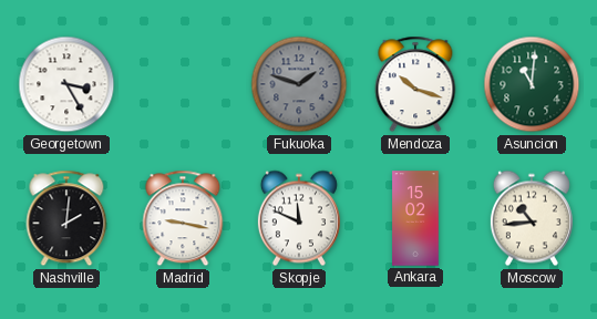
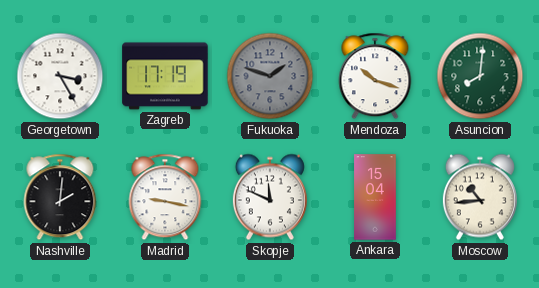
Zagreb: none -> 17:19
Asuncion: 11:01 -> 8:01
Ankara: 15:02 -> 15:04
